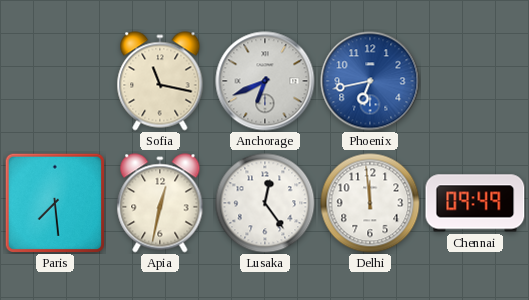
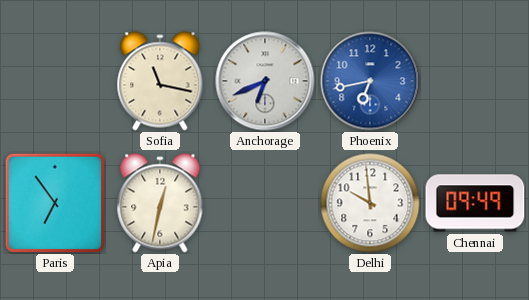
Paris: 7:29 -> 6:54
Lusaka: 12:24 -> none
Delhi: 11:59 -> 9:59
